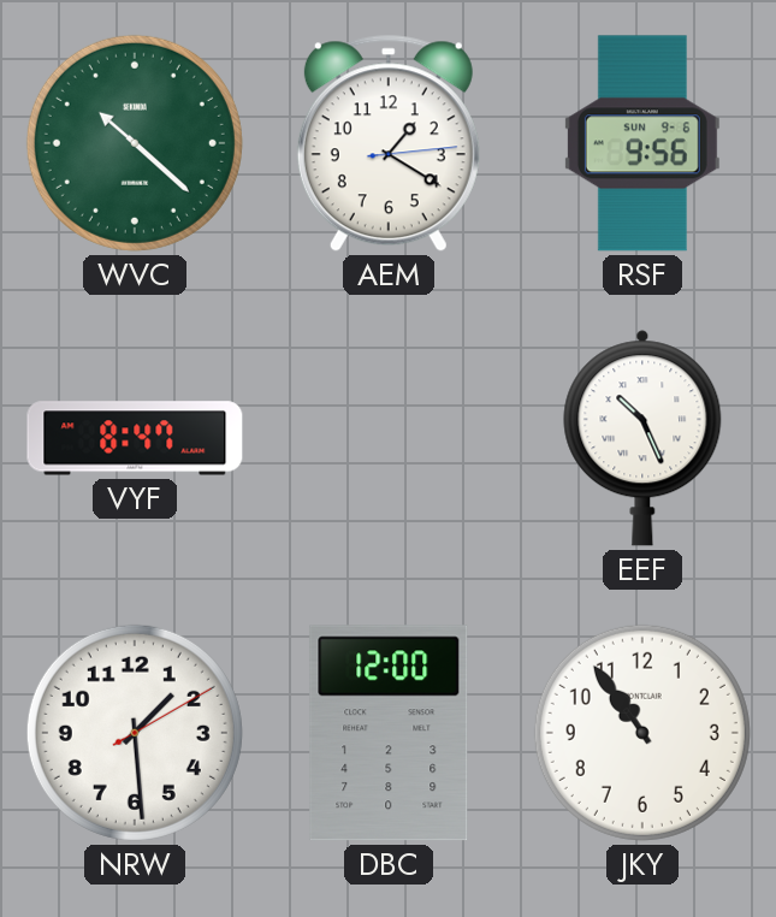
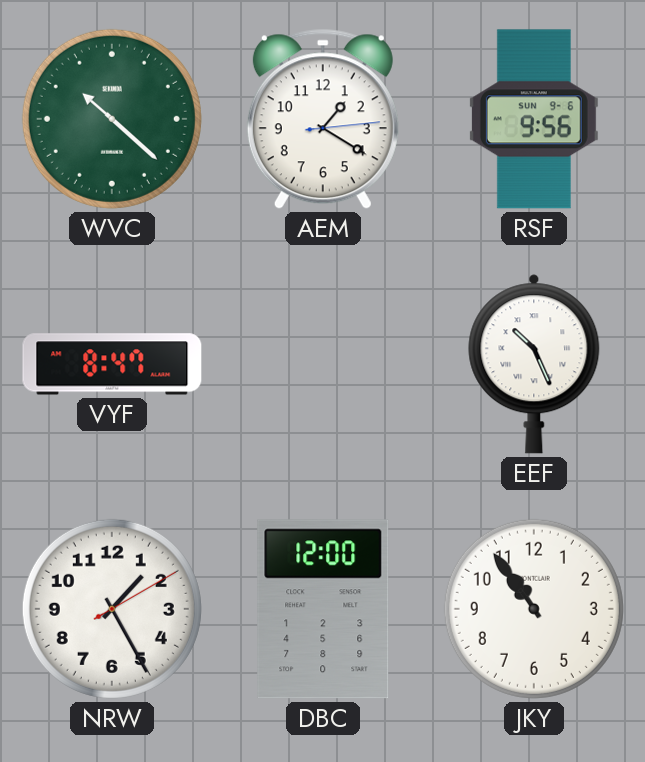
NRW: 1:29 -> 1:25
